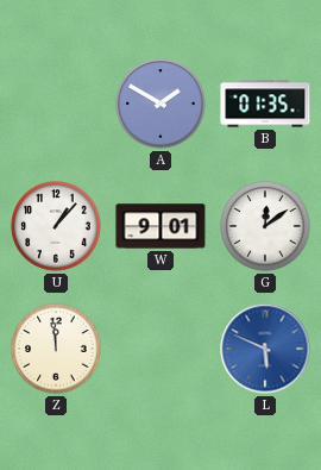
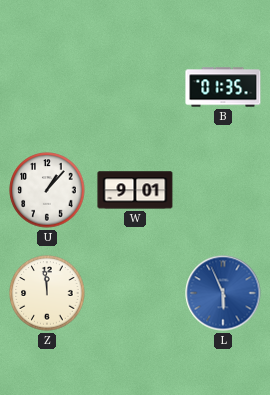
A: 1:50 -> none
G: 12:09 -> none
L: 5:49 -> 5:56
